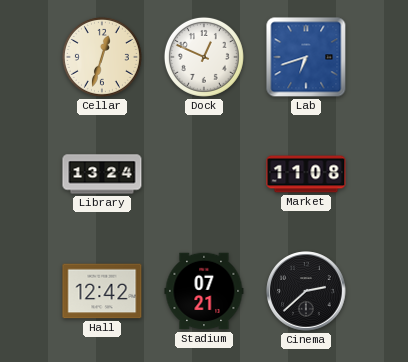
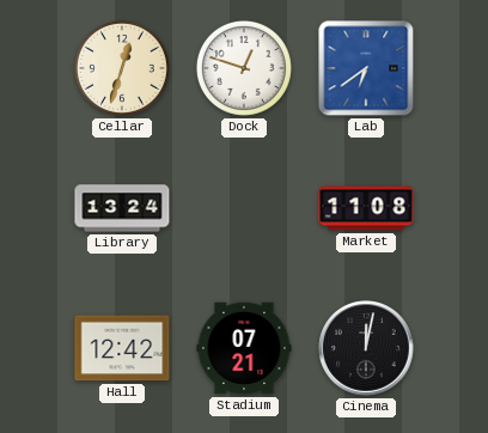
Dock: 12:49 -> 12:48
Lab: 6:42 -> 6:39
Cinema: 2:38 -> 12:02
